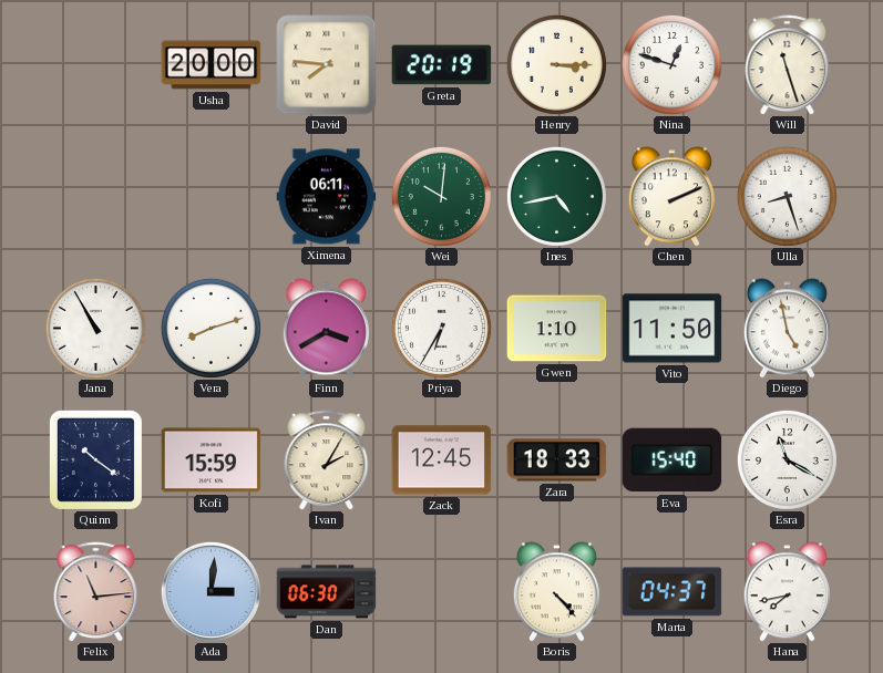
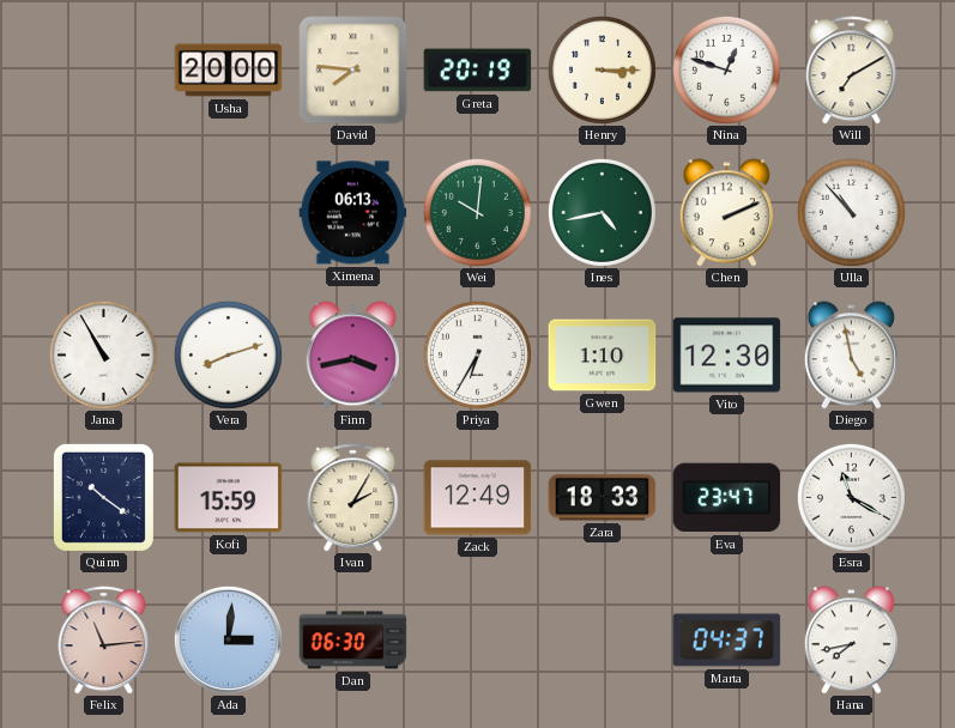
Will: 11:27 -> 7:10
Ximena: 06:11 -> 06:13
Ulla: 8:27 -> 10:53
Finn: 3:40 -> 3:43
Vito: 11:50 -> 12:30
Zack: 12:45 -> 12:49
Eva: 15:40 -> 23:47
Boris: 4:23 -> none
